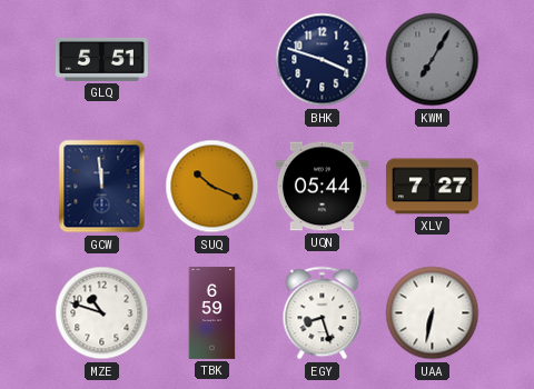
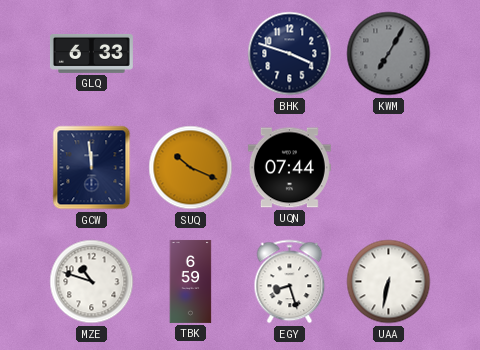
GLQ: 5:51 -> 6:33
UQN: 05:44 -> 07:44
XLV: 7:27 -> none
